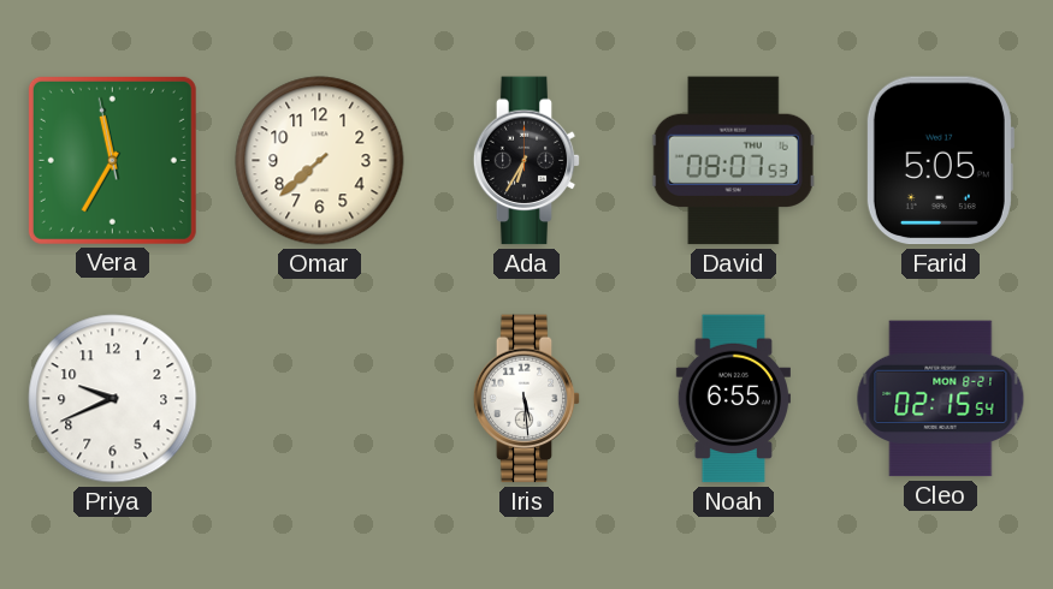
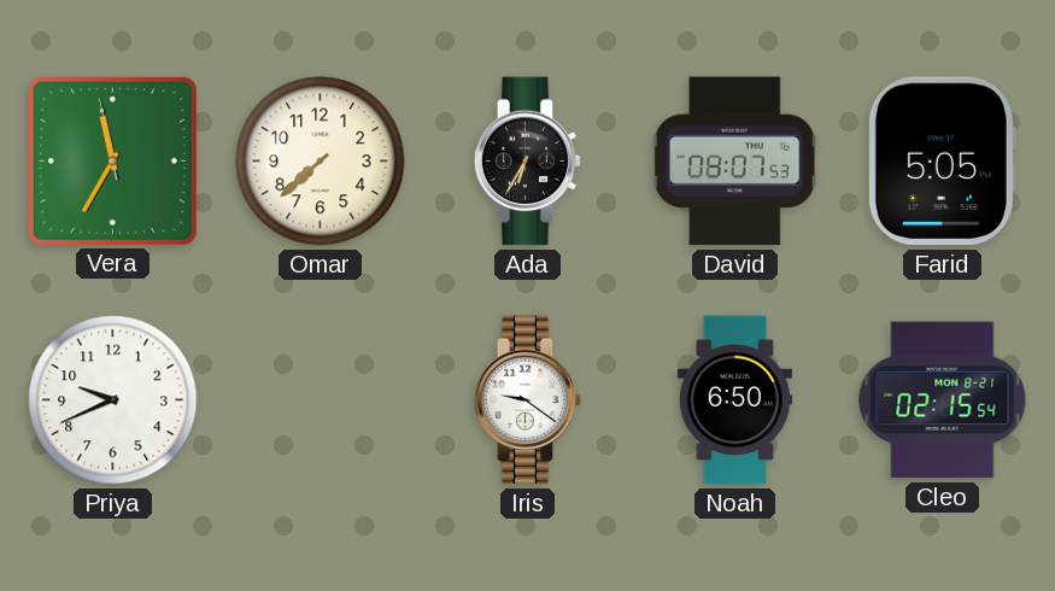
Iris: 5:29 -> 9:21
Noah: 6:55 -> 6:50
